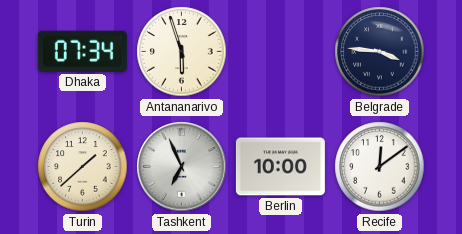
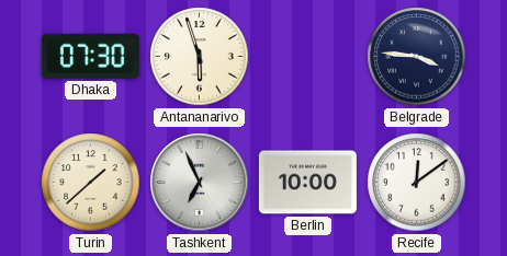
Dhaka: 07:34 -> 07:30
